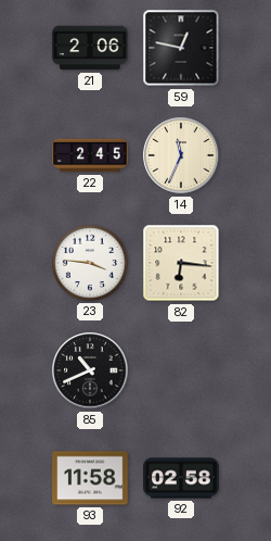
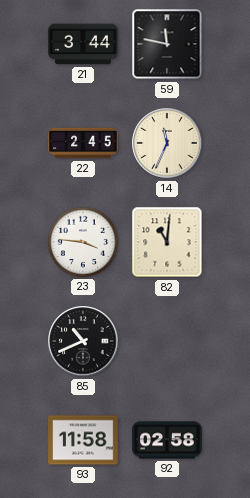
21: 2:06 -> 3:44
59: 12:47 -> 11:47
82: 6:16 -> 11:01
